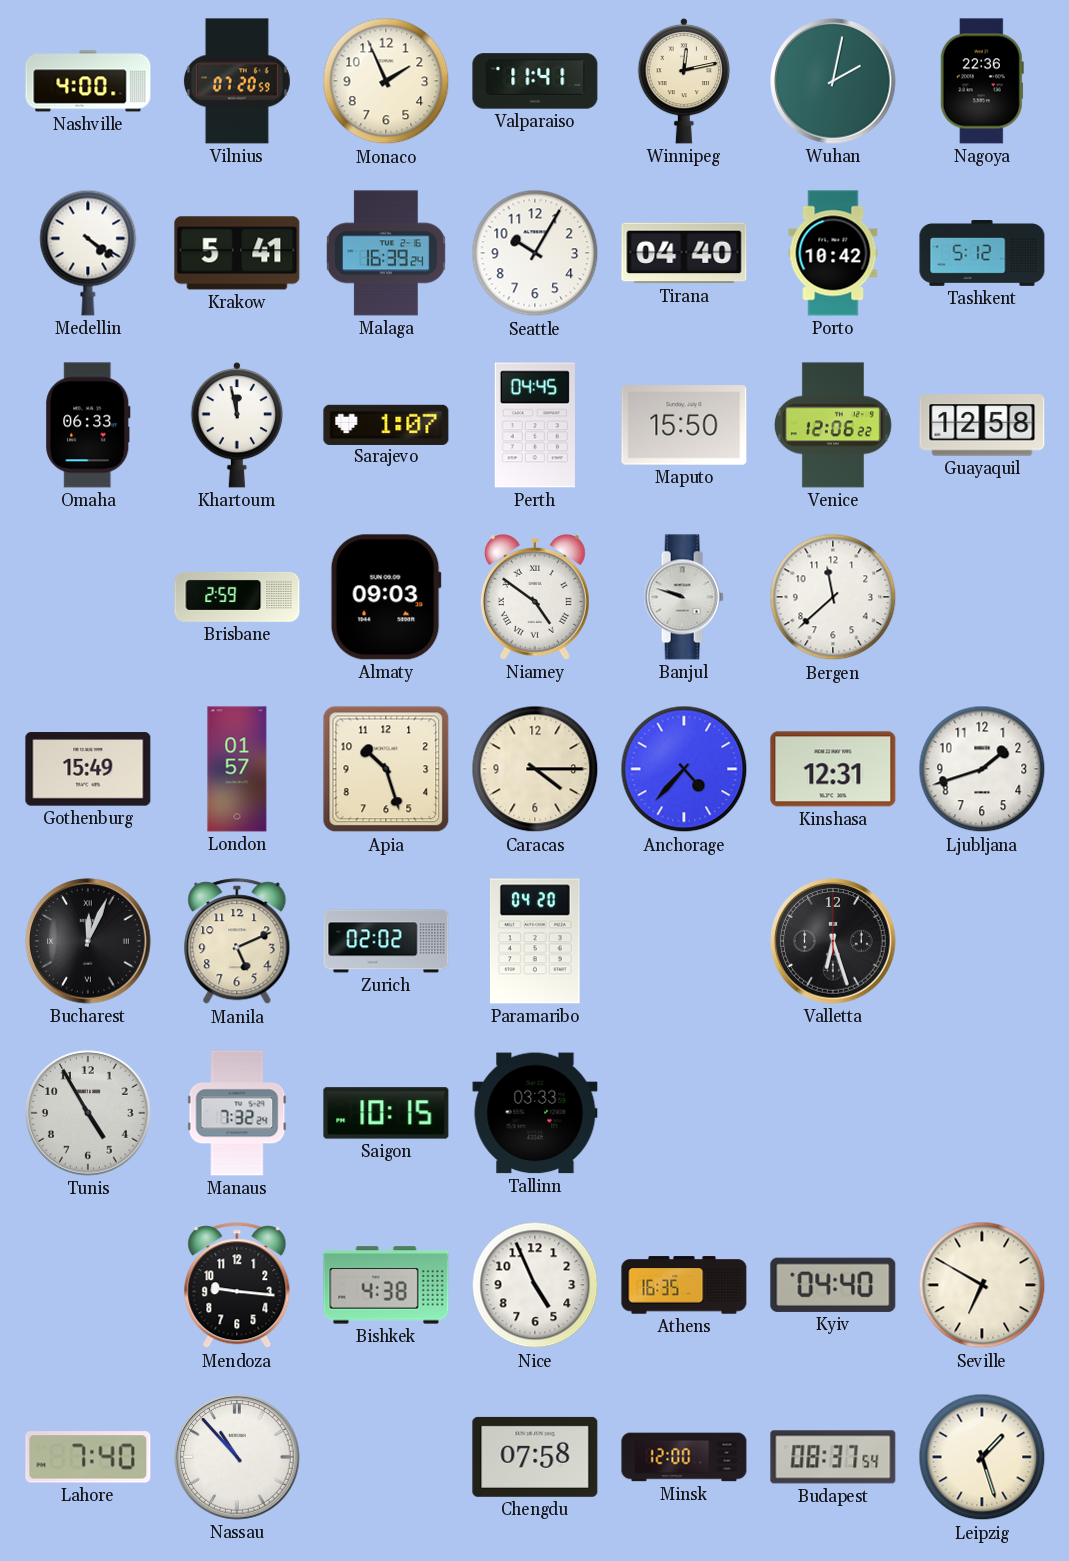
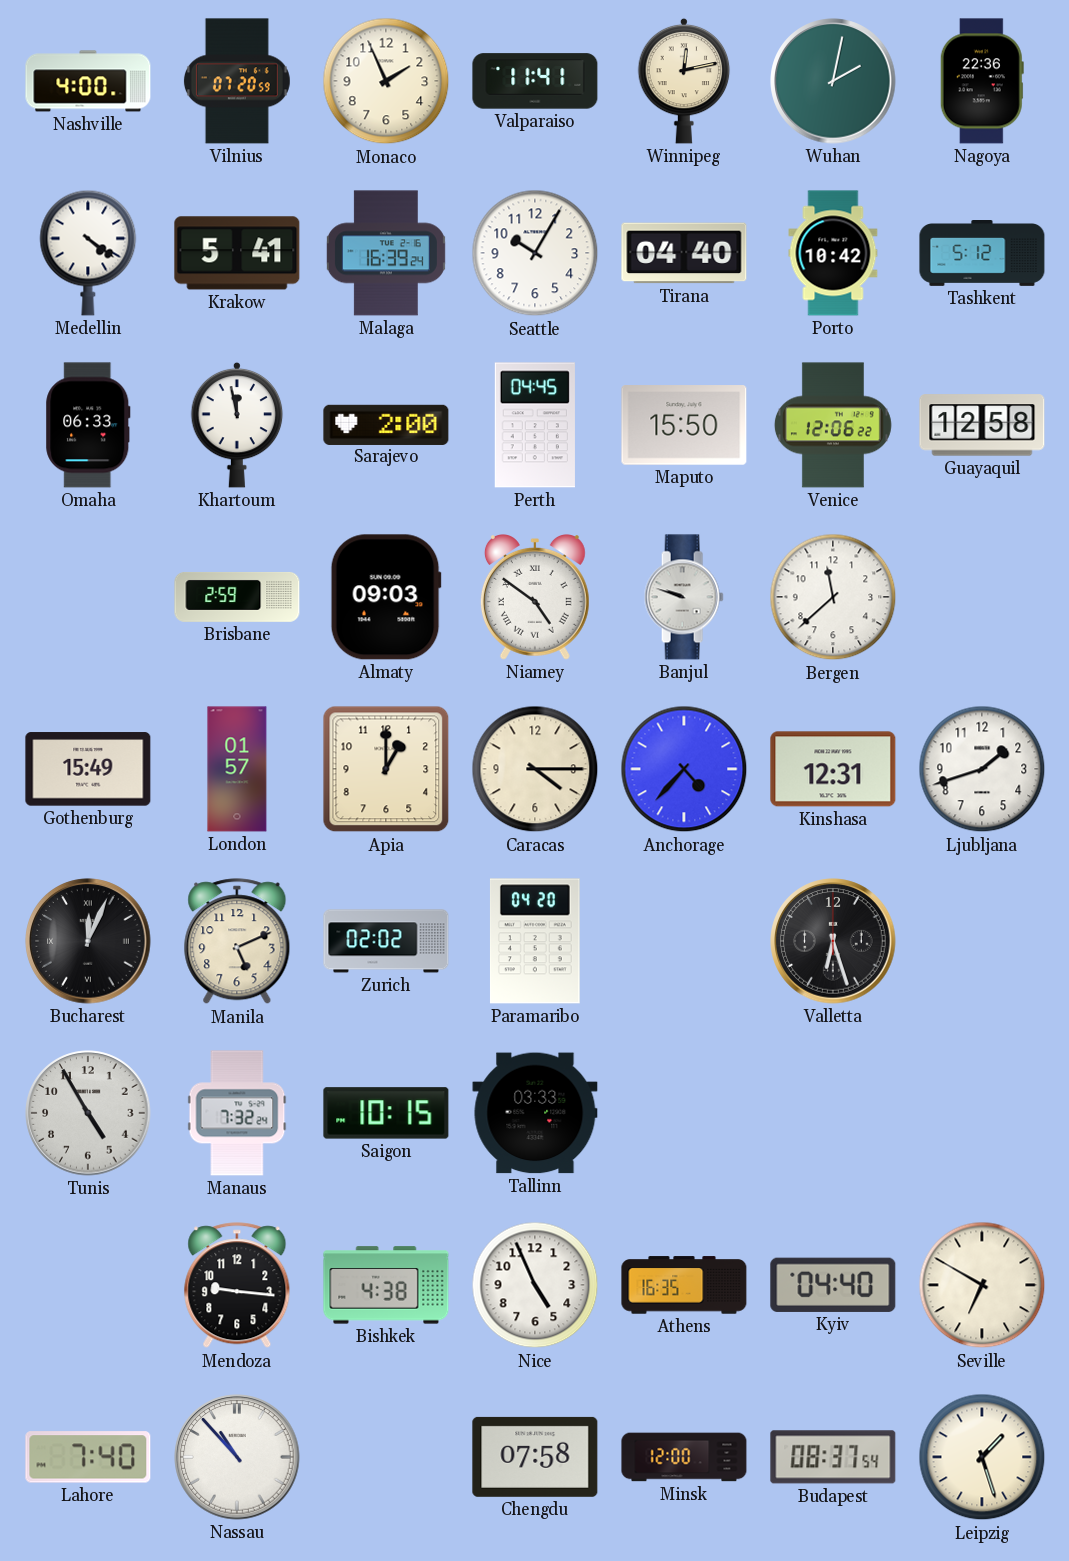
Sarajevo: 1:07 -> 2:00
Apia: 10:27 -> 1:00
